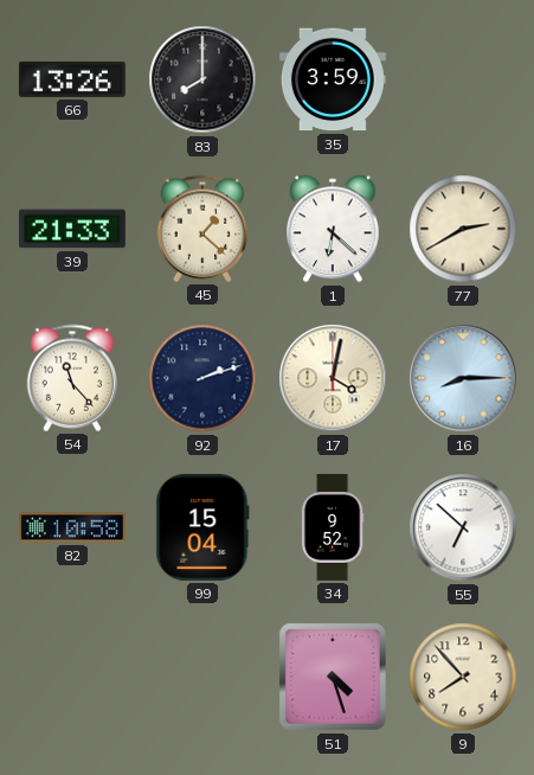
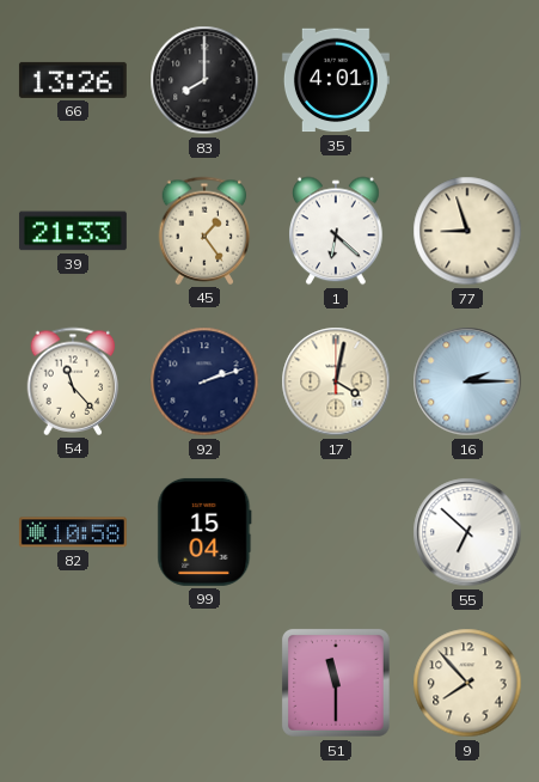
35: 3:59 -> 4:01
45: 1:22 -> 1:24
77: 2:40 -> 8:57
16: 8:15 -> 2:15
34: 9:52 -> none
51: 4:27 -> 11:30
